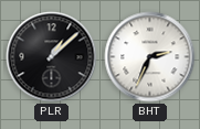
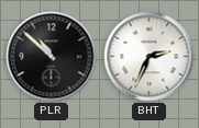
PLR: 1:08 -> 10:52
